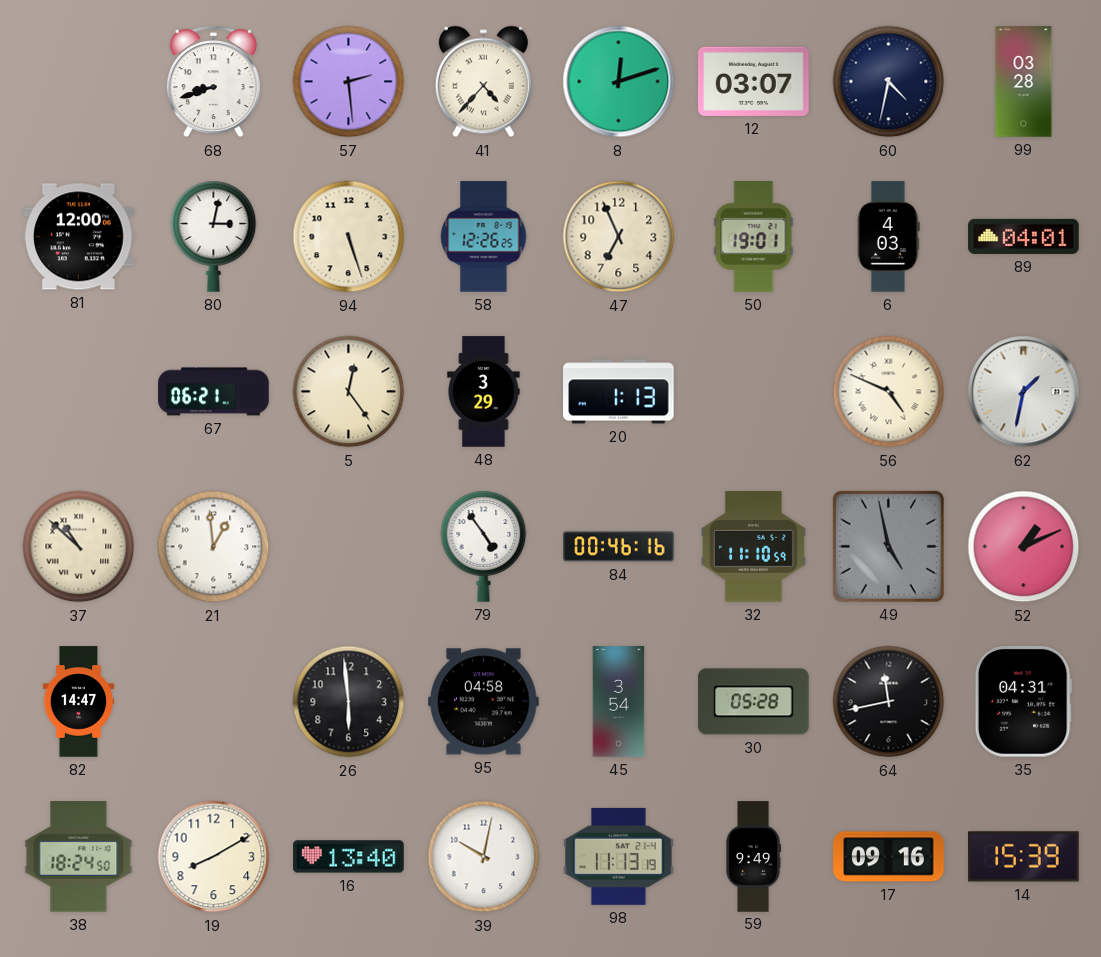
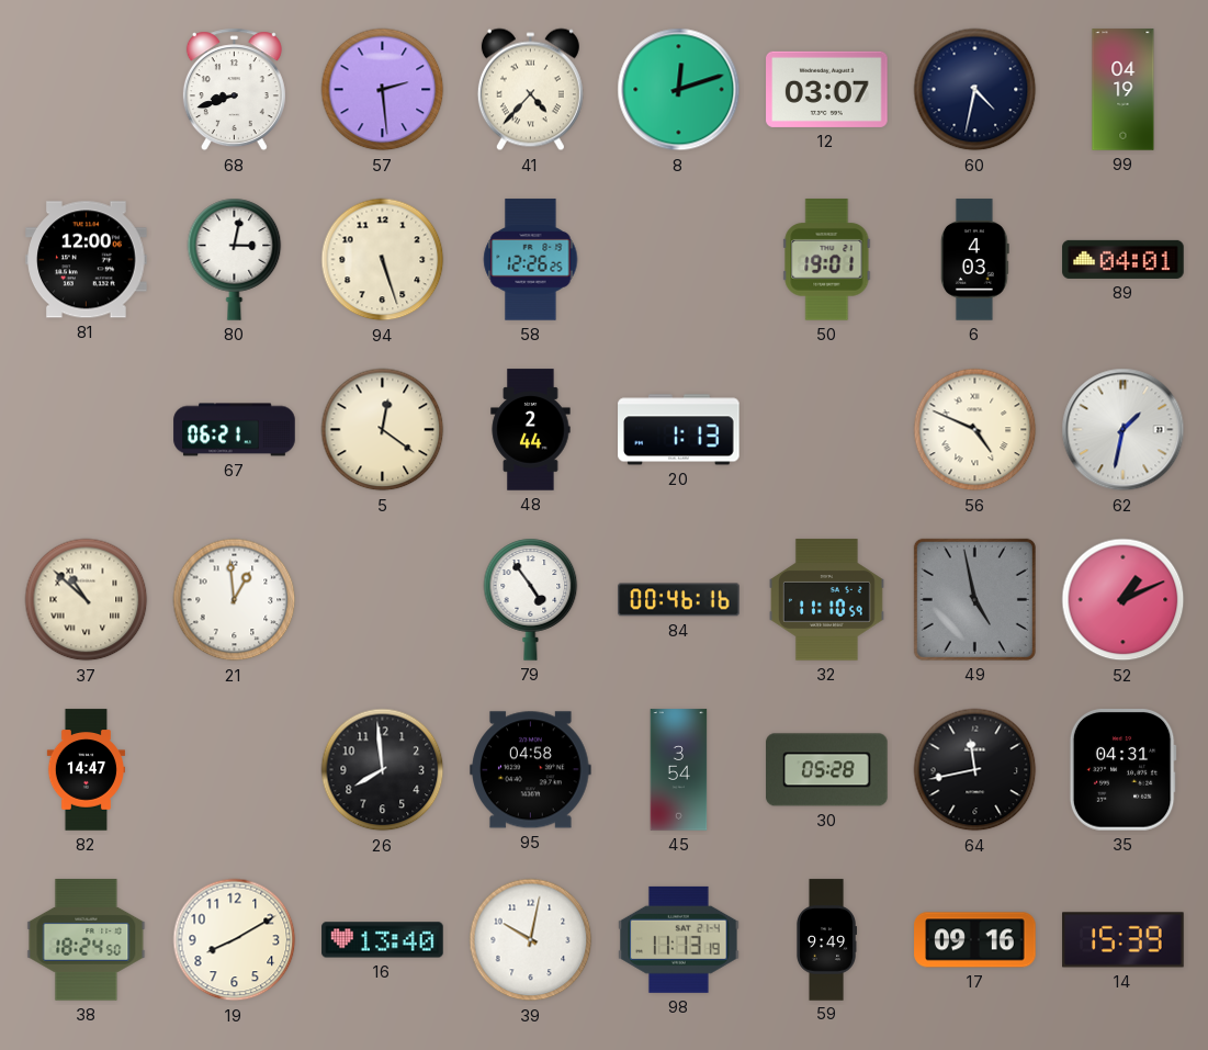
99: 03:28 -> 04:19
47: 6:56 -> none
5: 12:24 -> 12:21
48: 3:29 -> 2:44
26: 5:59 -> 7:59
